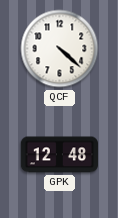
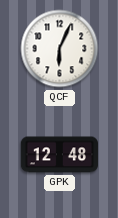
QCF: 4:22 -> 6:04
